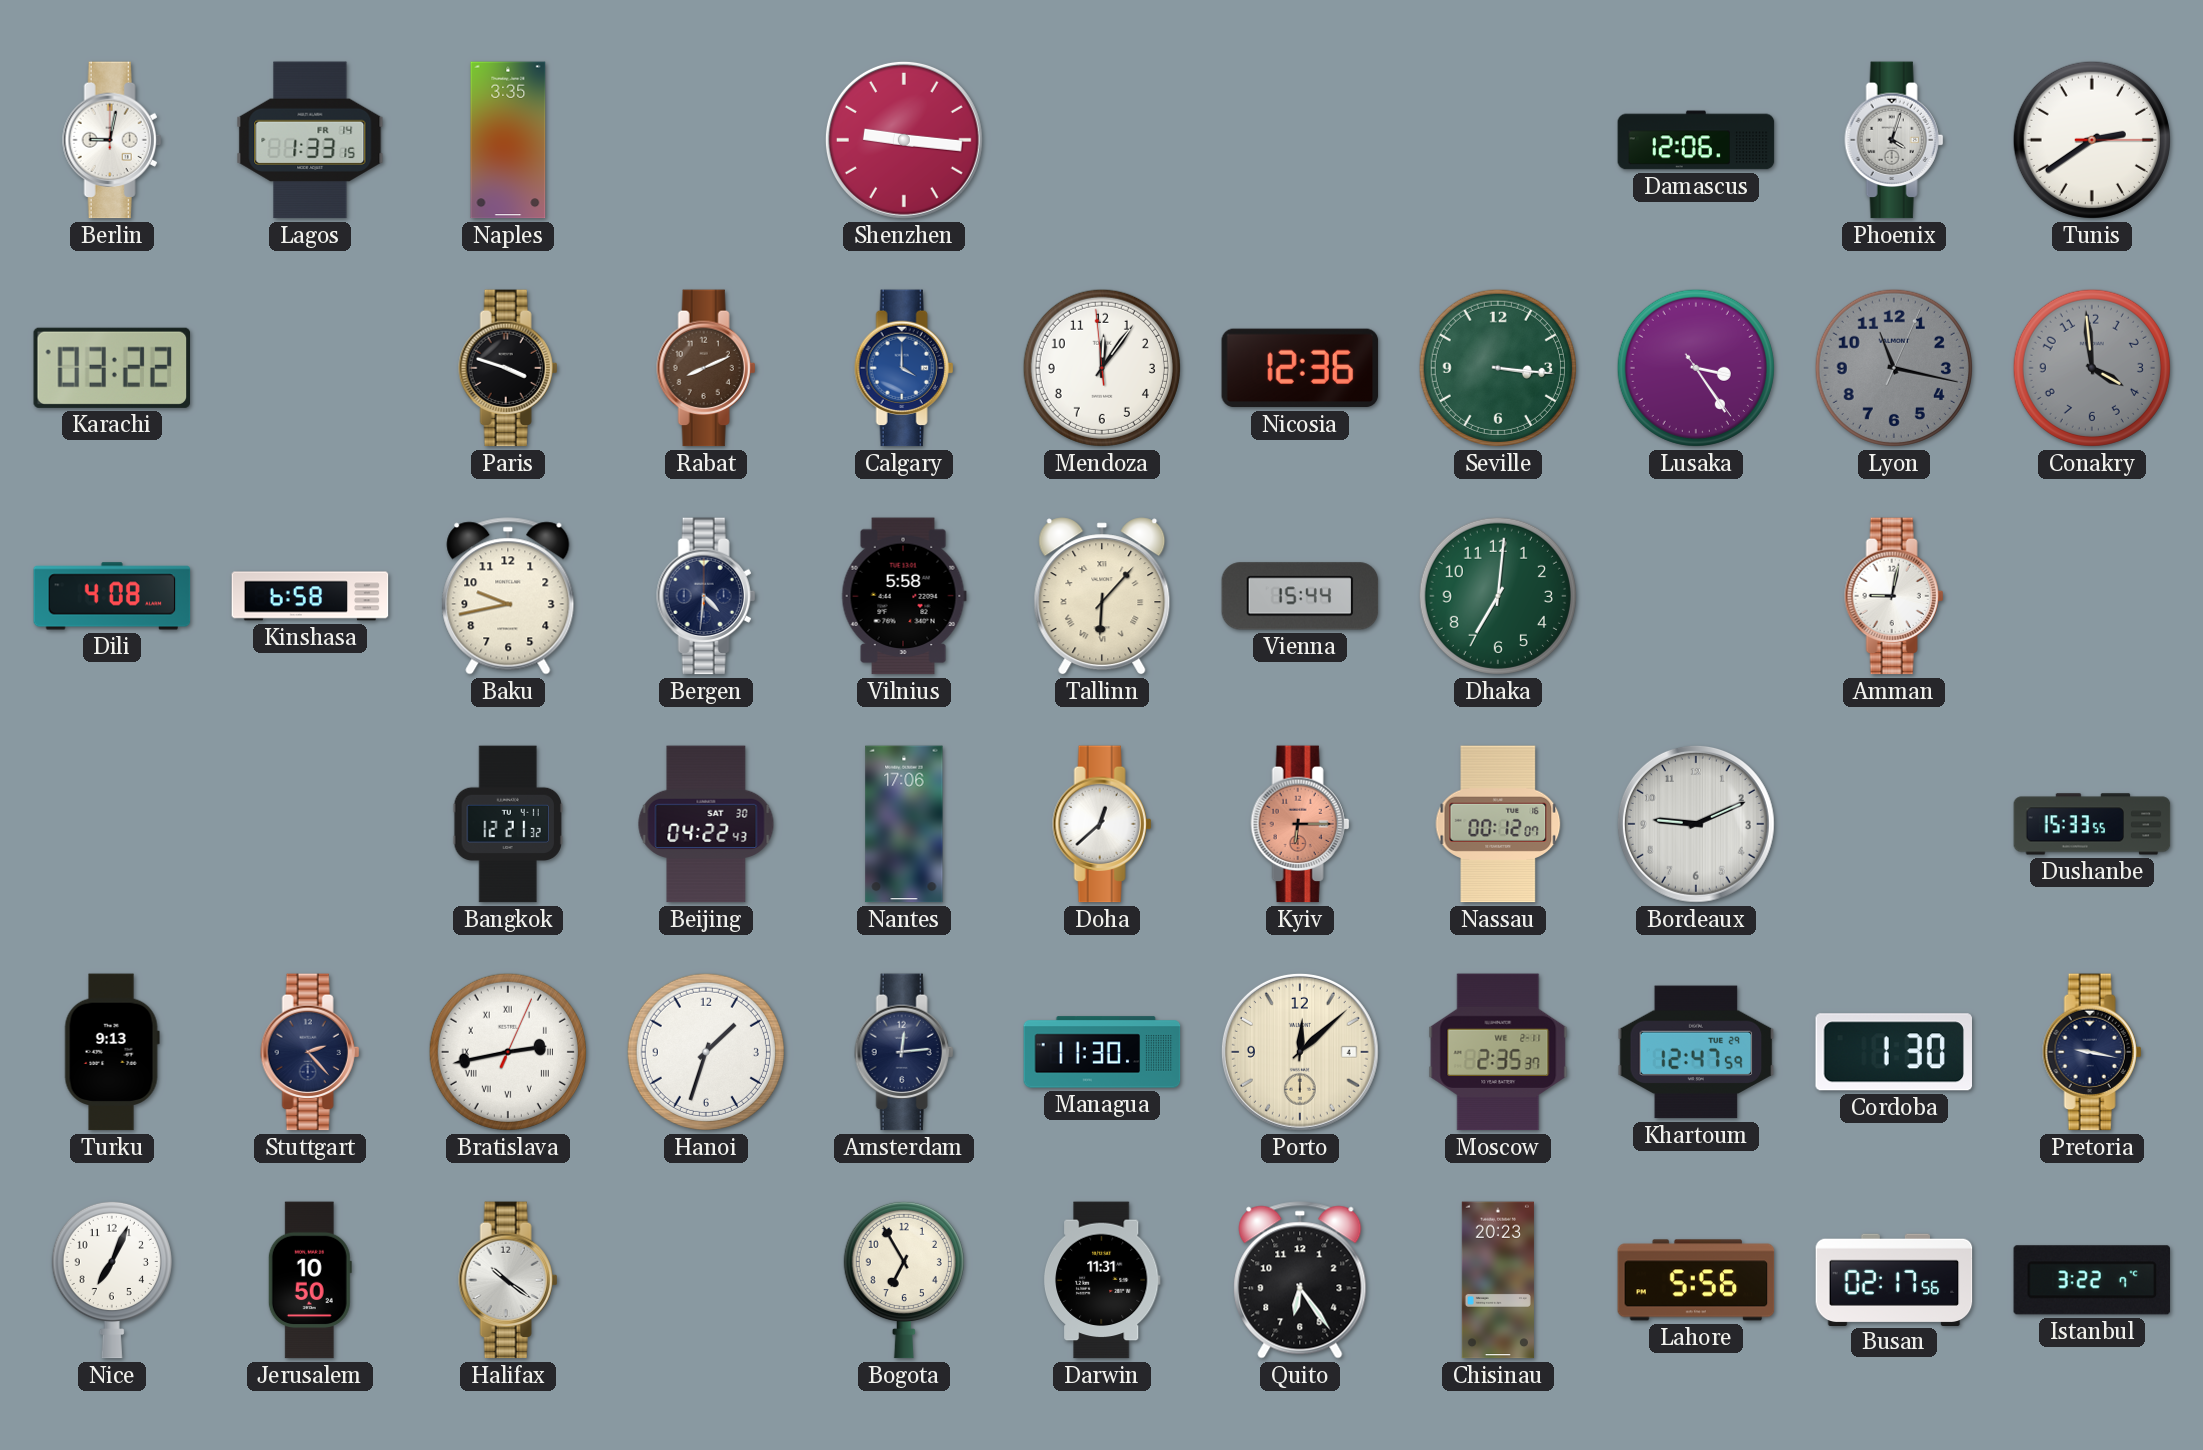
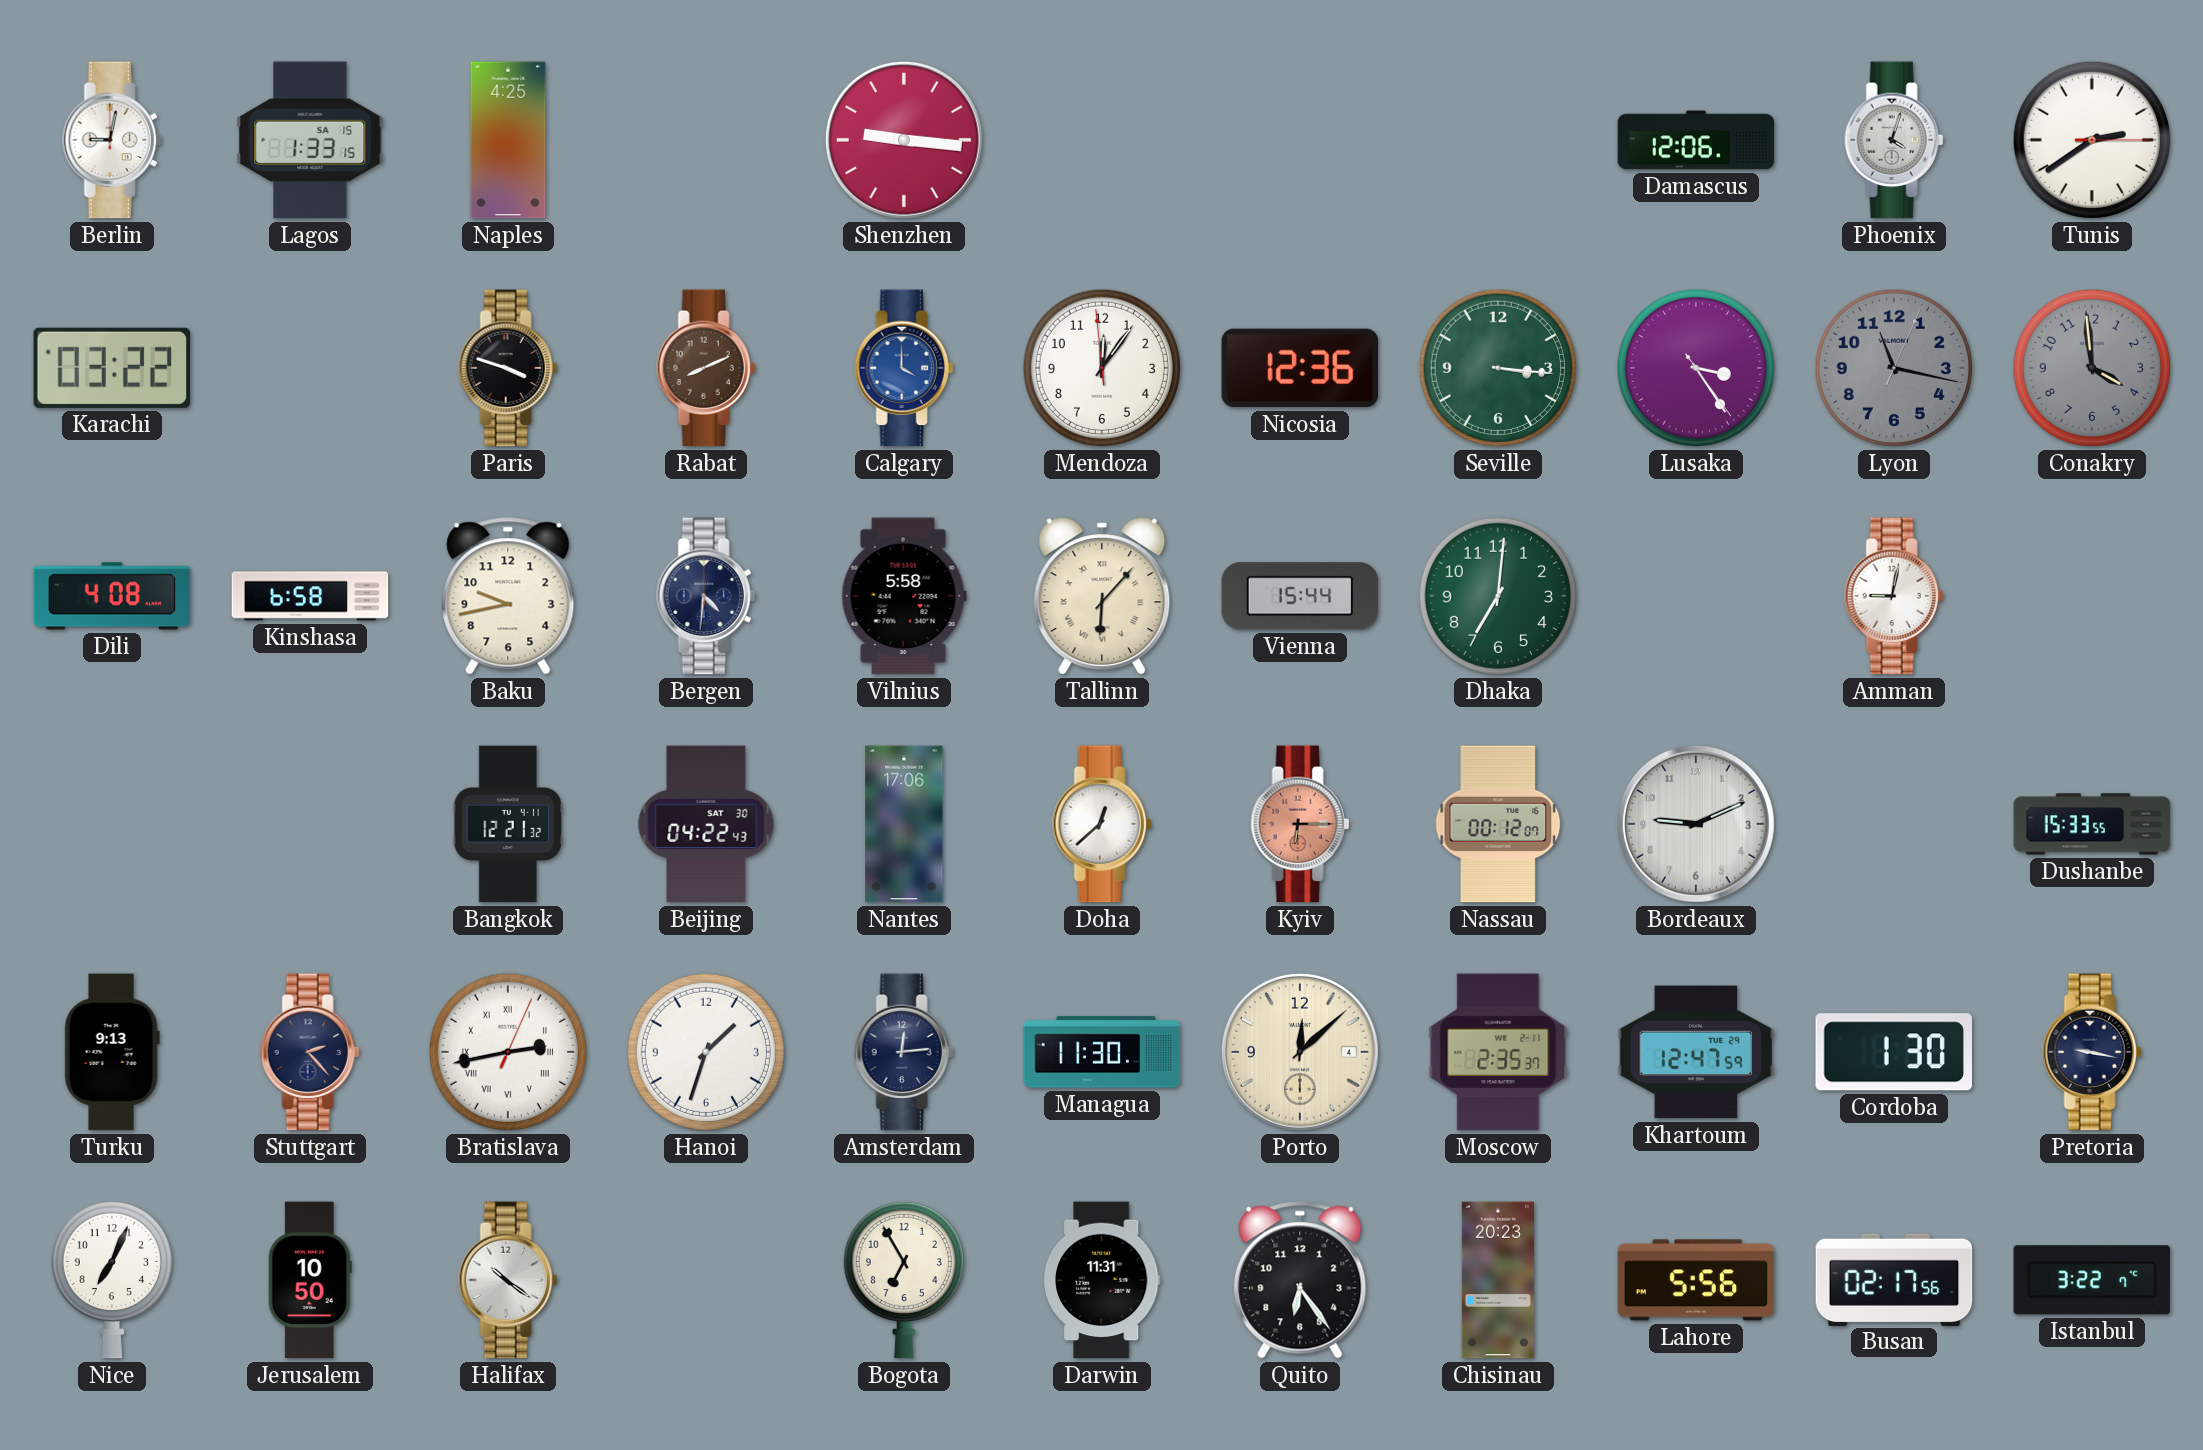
Lagos date: FR 14 -> SA 15
Naples: 3:35 -> 4:25
